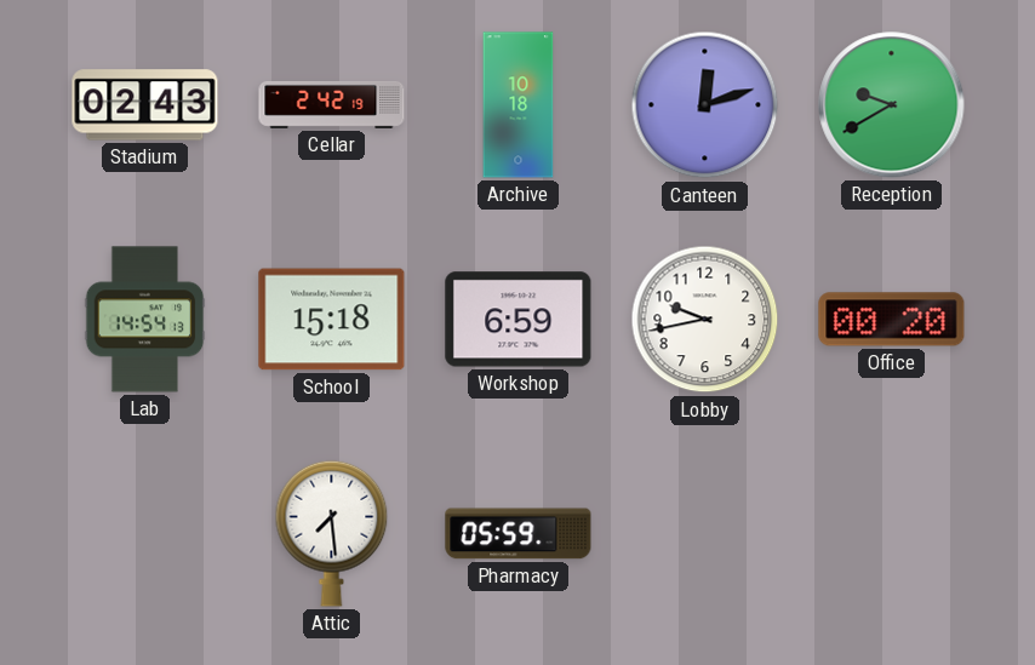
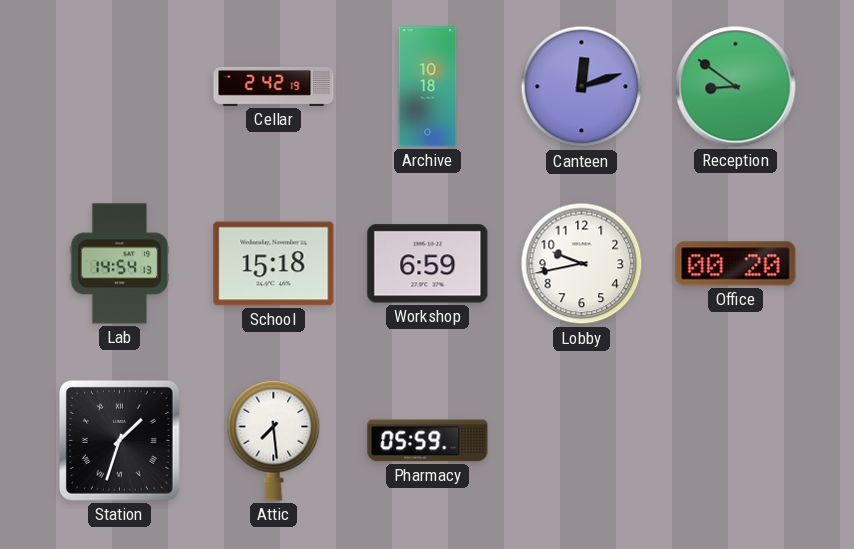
Stadium: 02:43 -> none
Reception: 9:40 -> 8:51
Station: none -> 1:33
